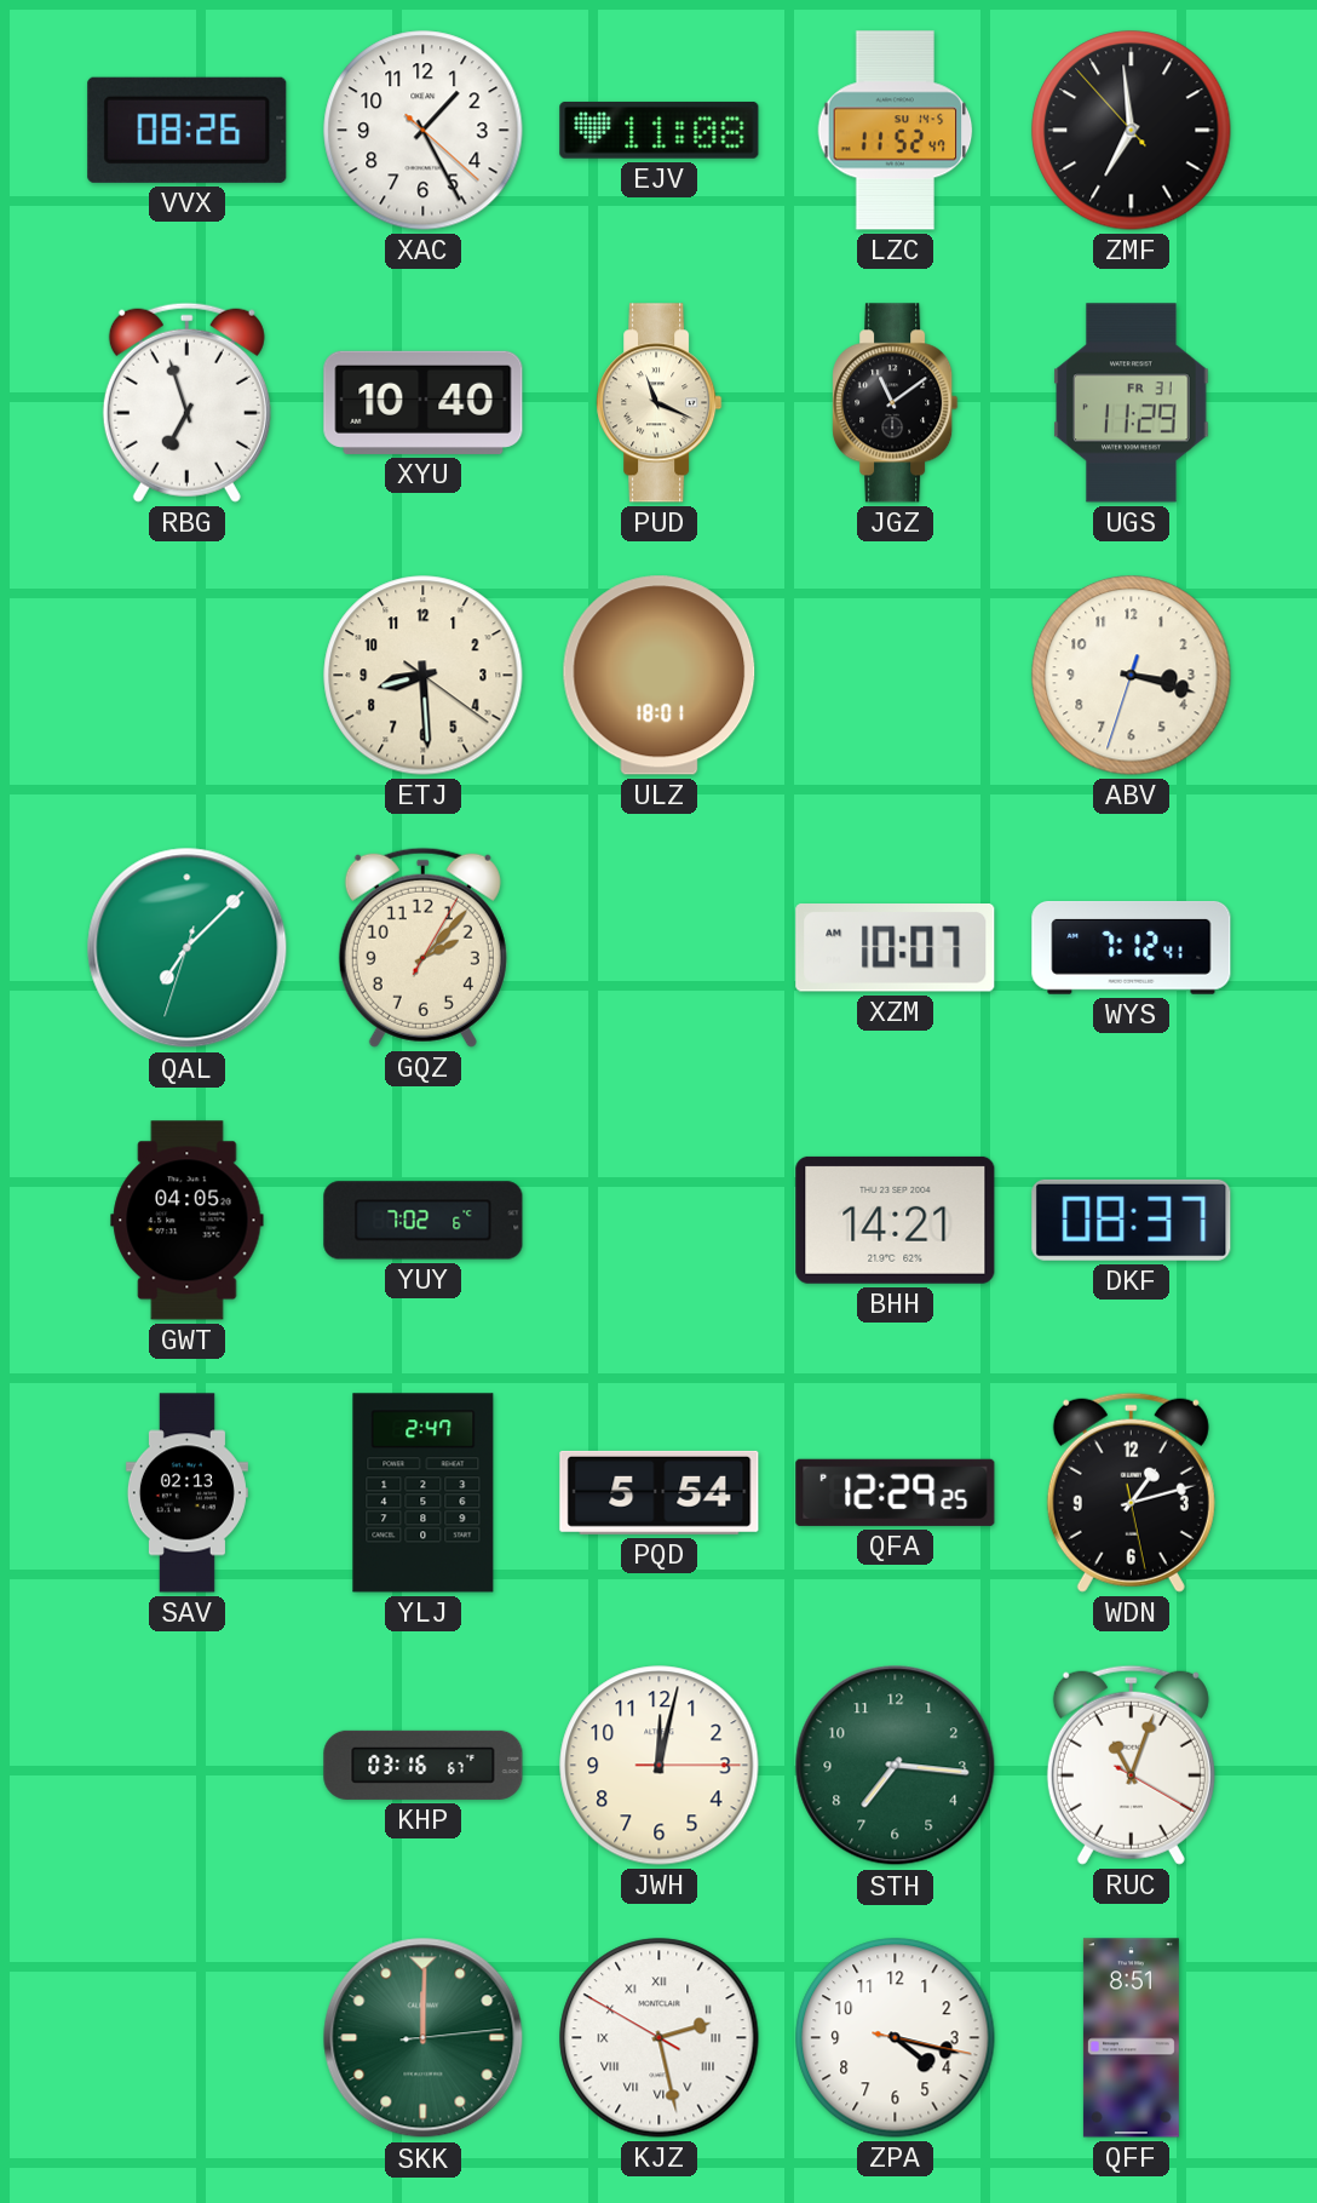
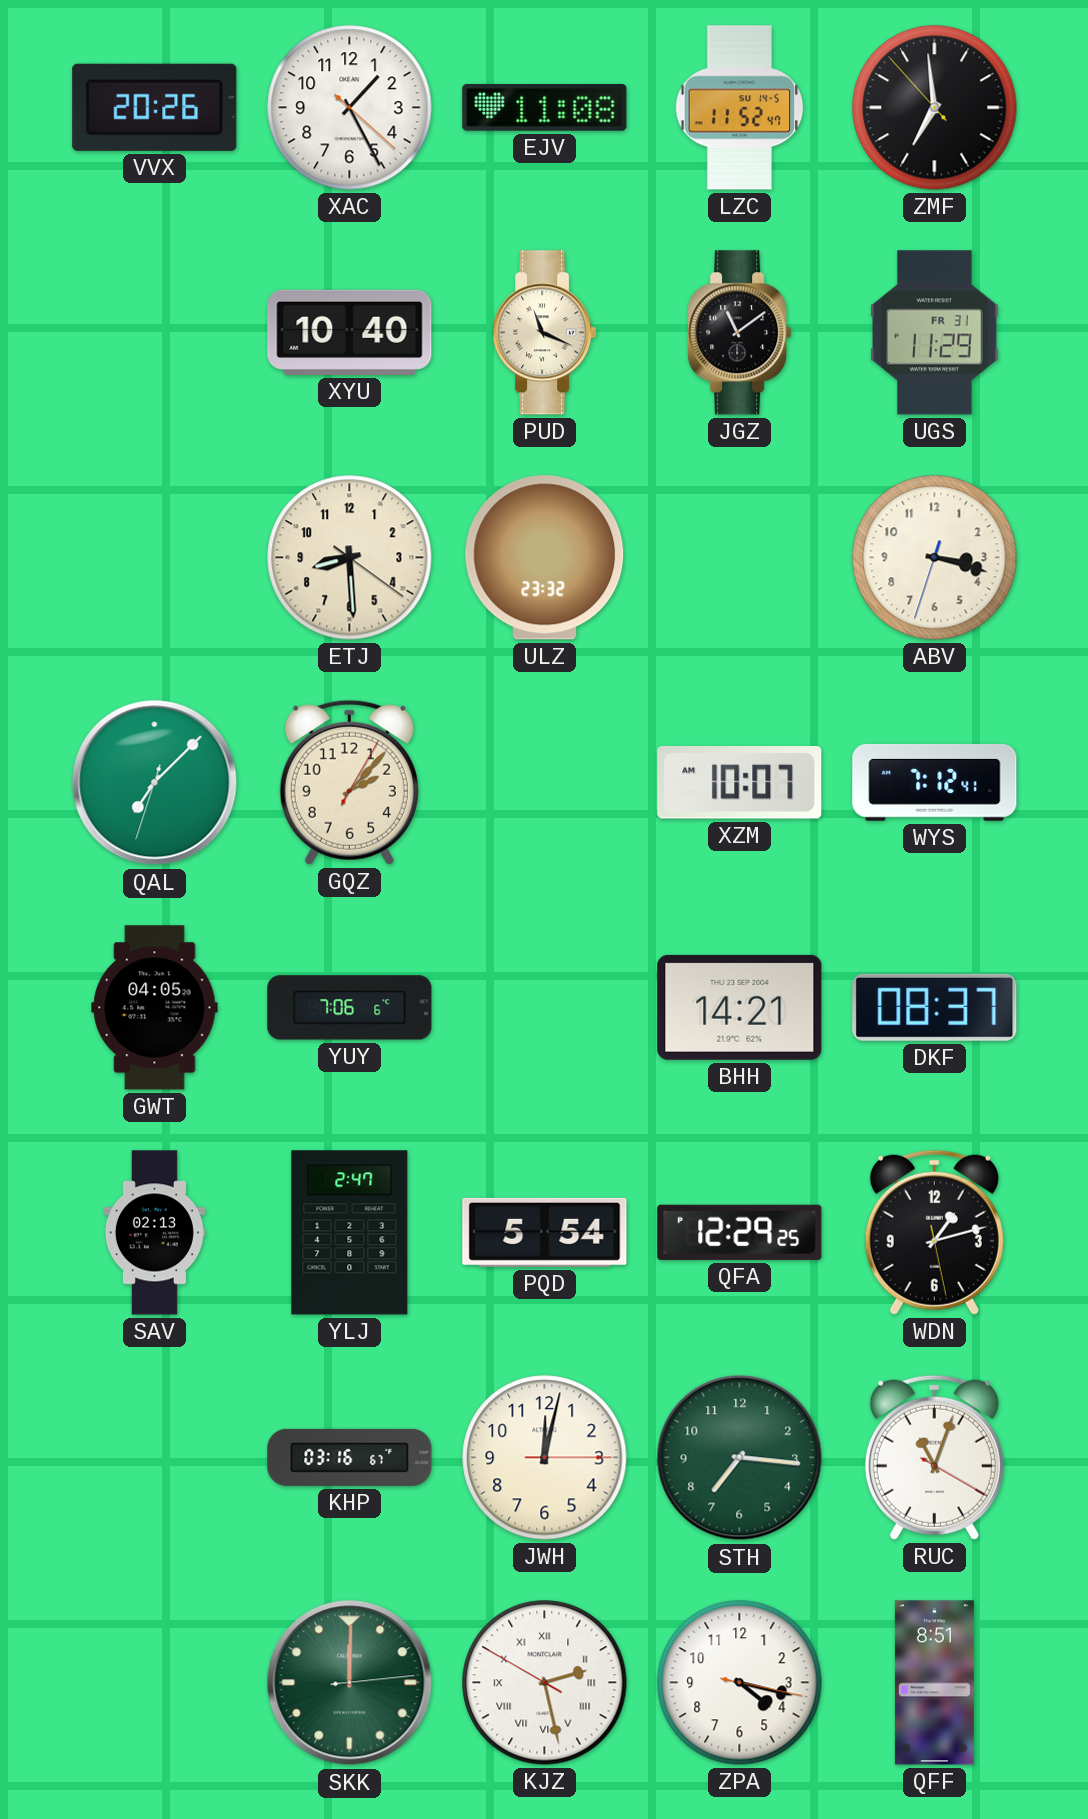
VVX: 08:26 -> 20:26
RBG: 6:57 -> none
ULZ: 18:01 -> 23:32
YUY: 7:02 -> 7:06
